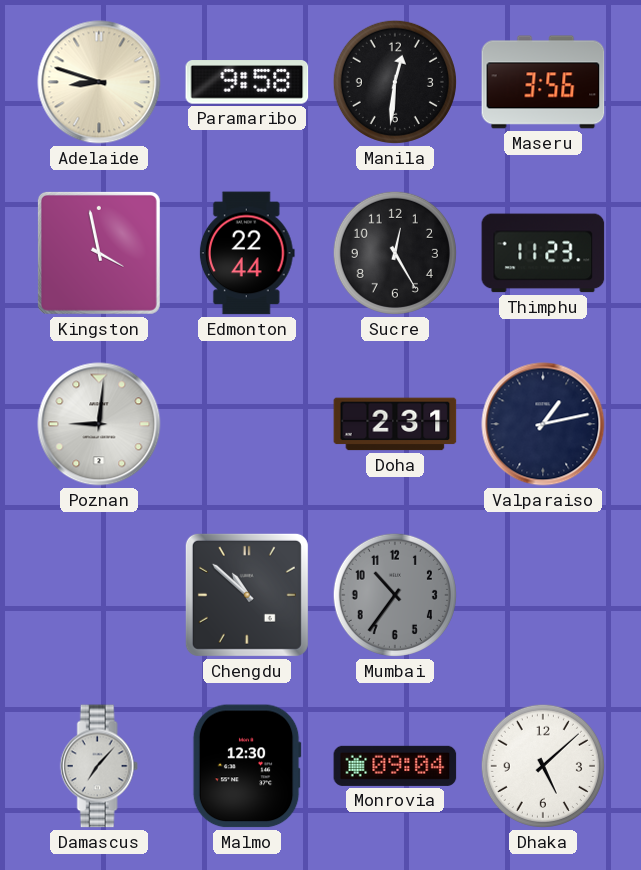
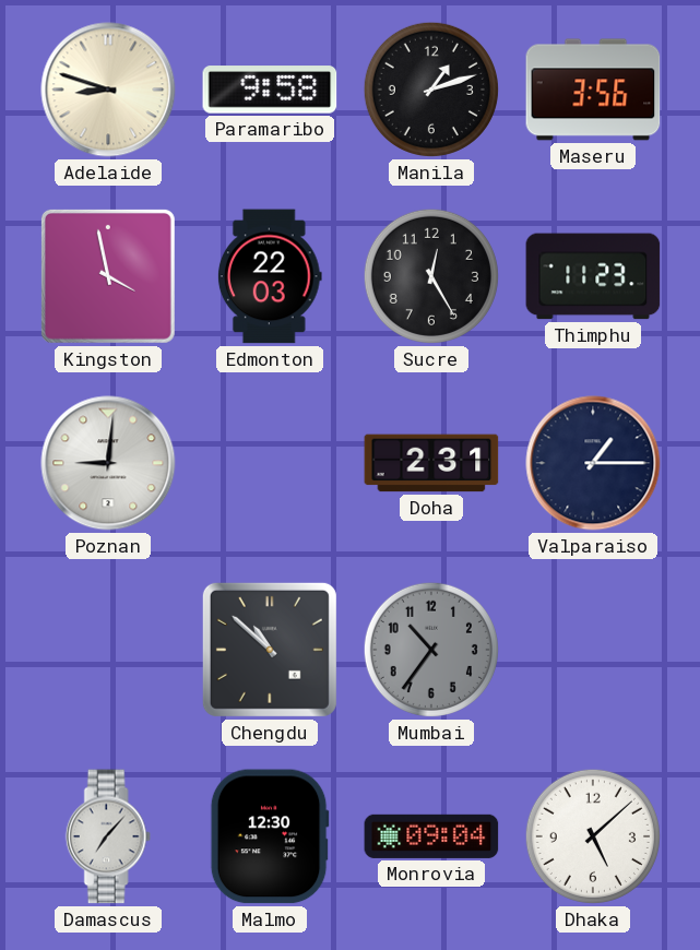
Manila: 12:31 -> 1:12
Edmonton: 22:44 -> 22:03
Valparaiso: 1:13 -> 1:15
